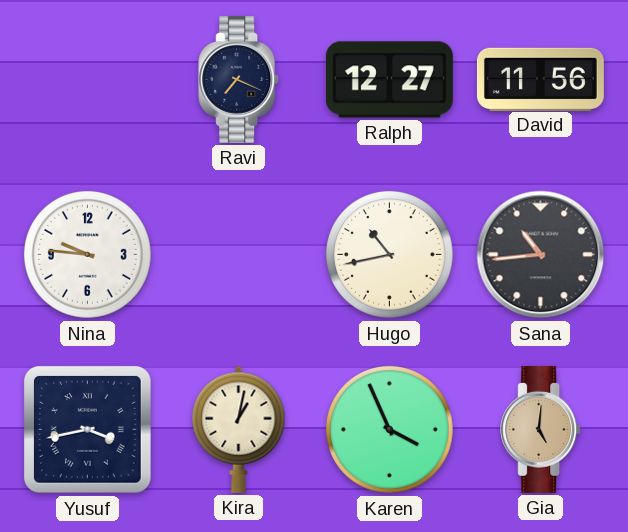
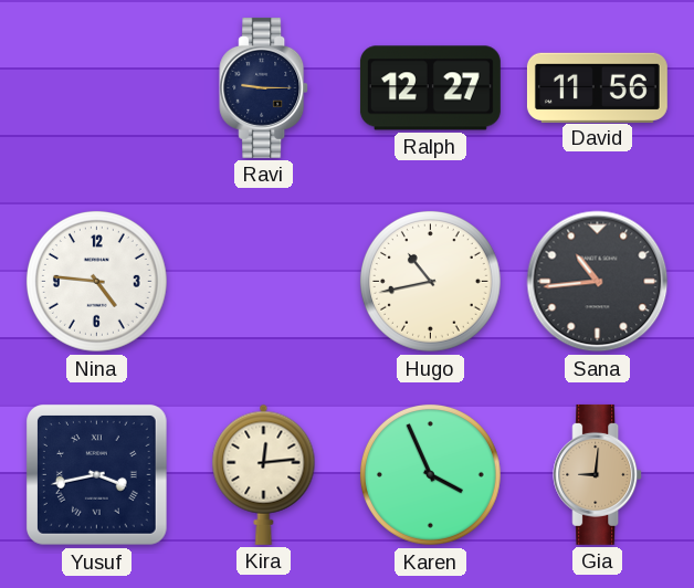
Ravi: 7:19 -> 9:15
Nina: 9:46 -> 4:46
Kira: 1:02 -> 12:14
Gia: 5:01 -> 9:01
